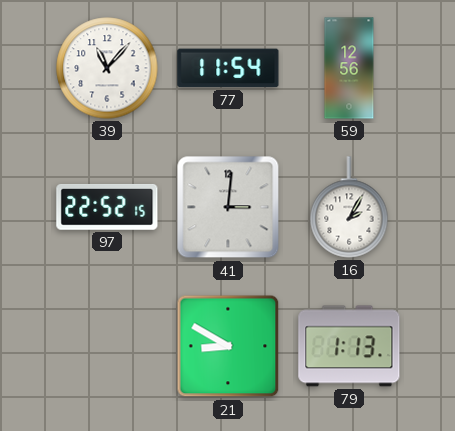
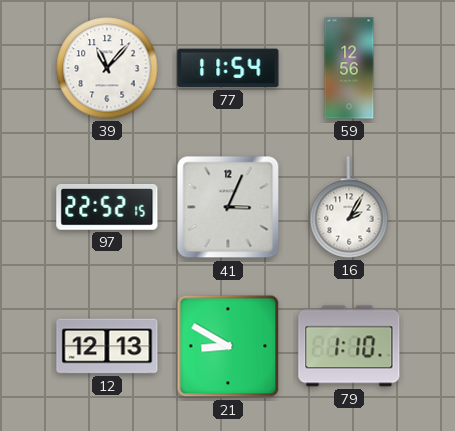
41: 3:01 -> 3:04
12: none -> 12:13
79: 1:13 -> 1:10
